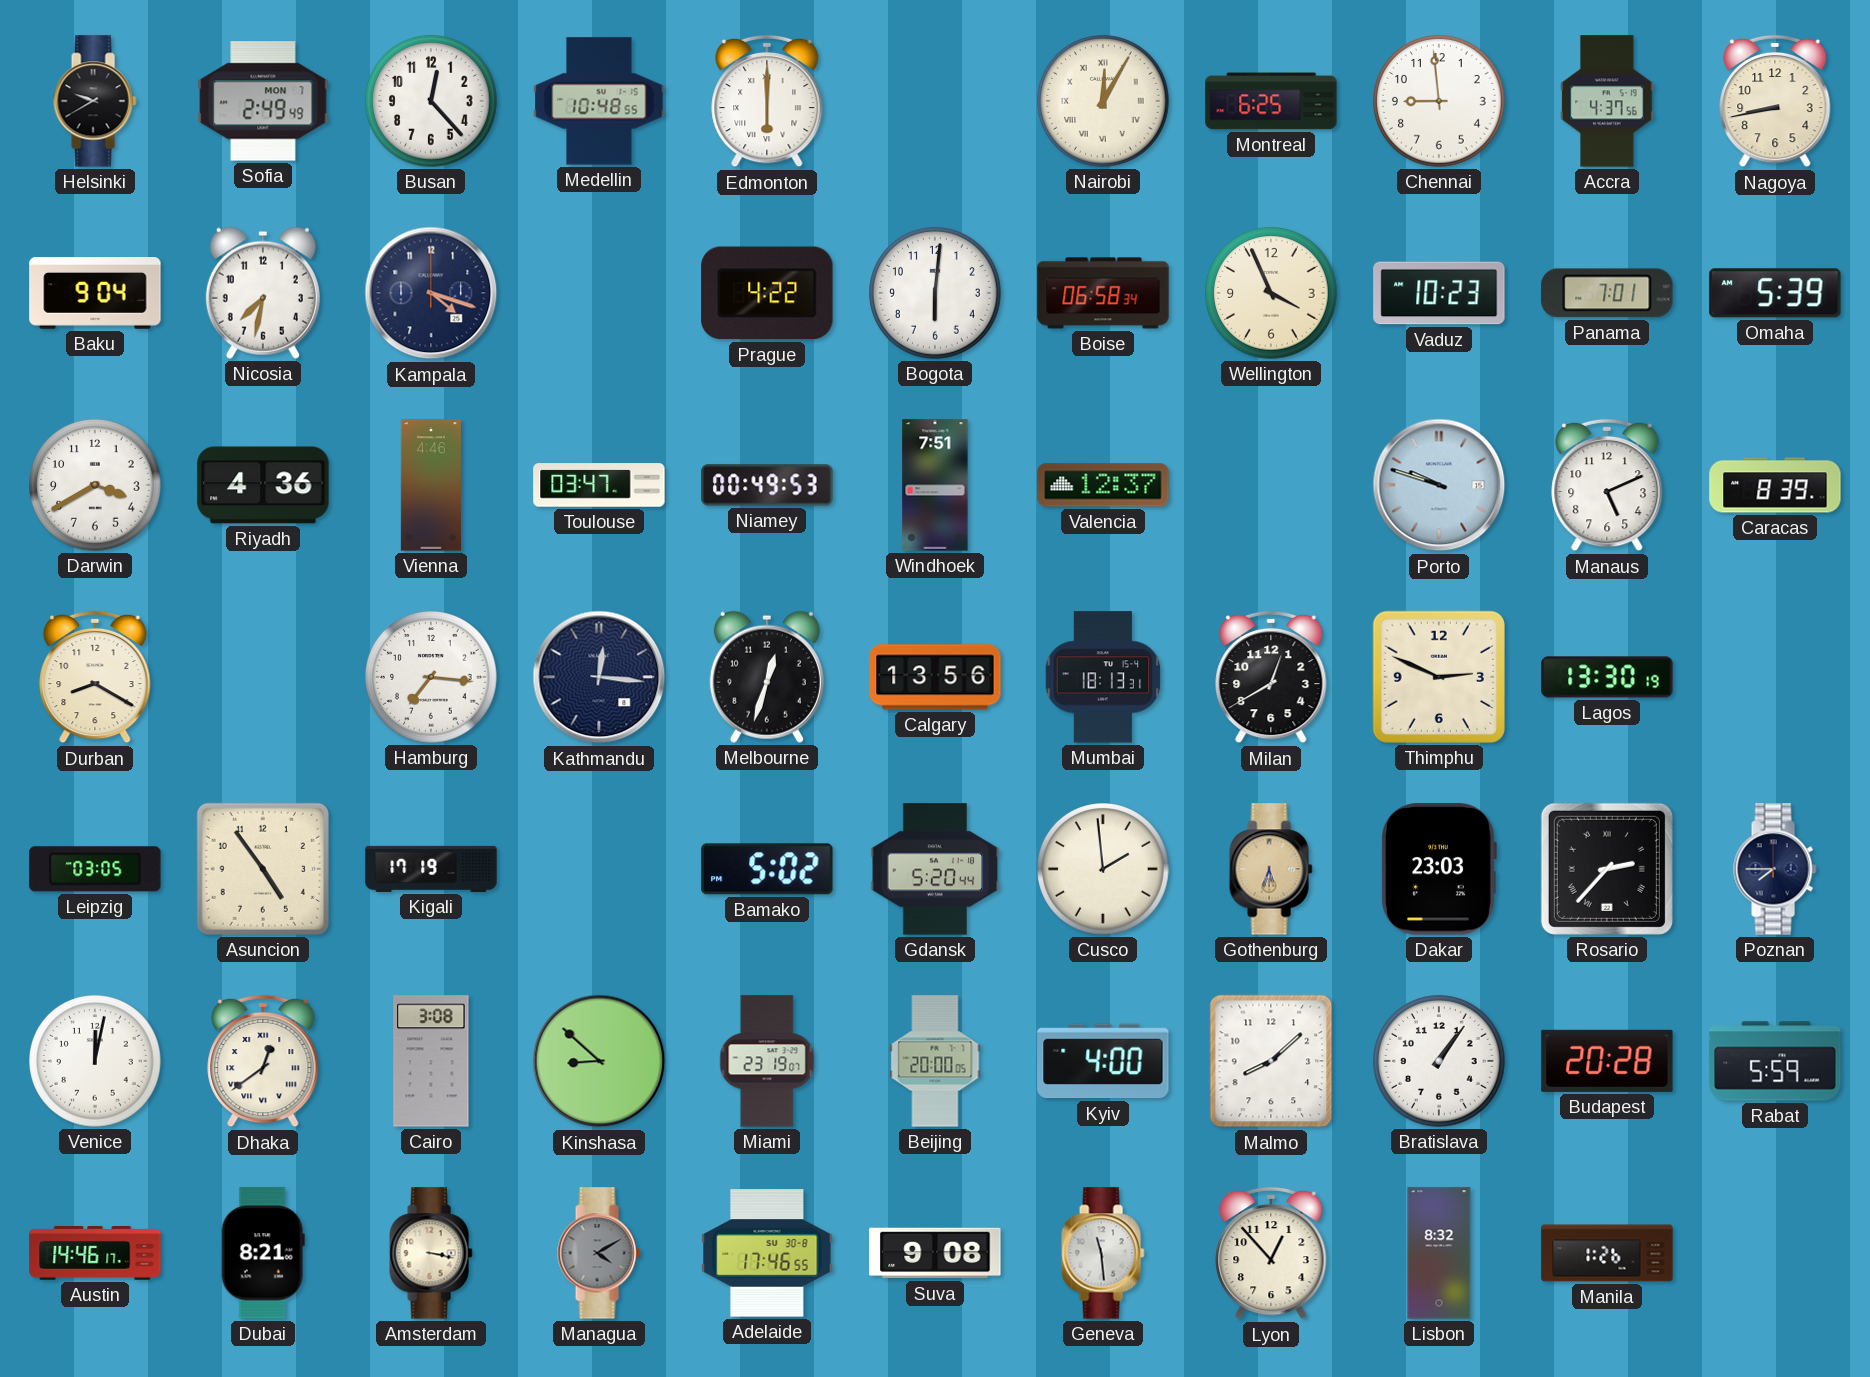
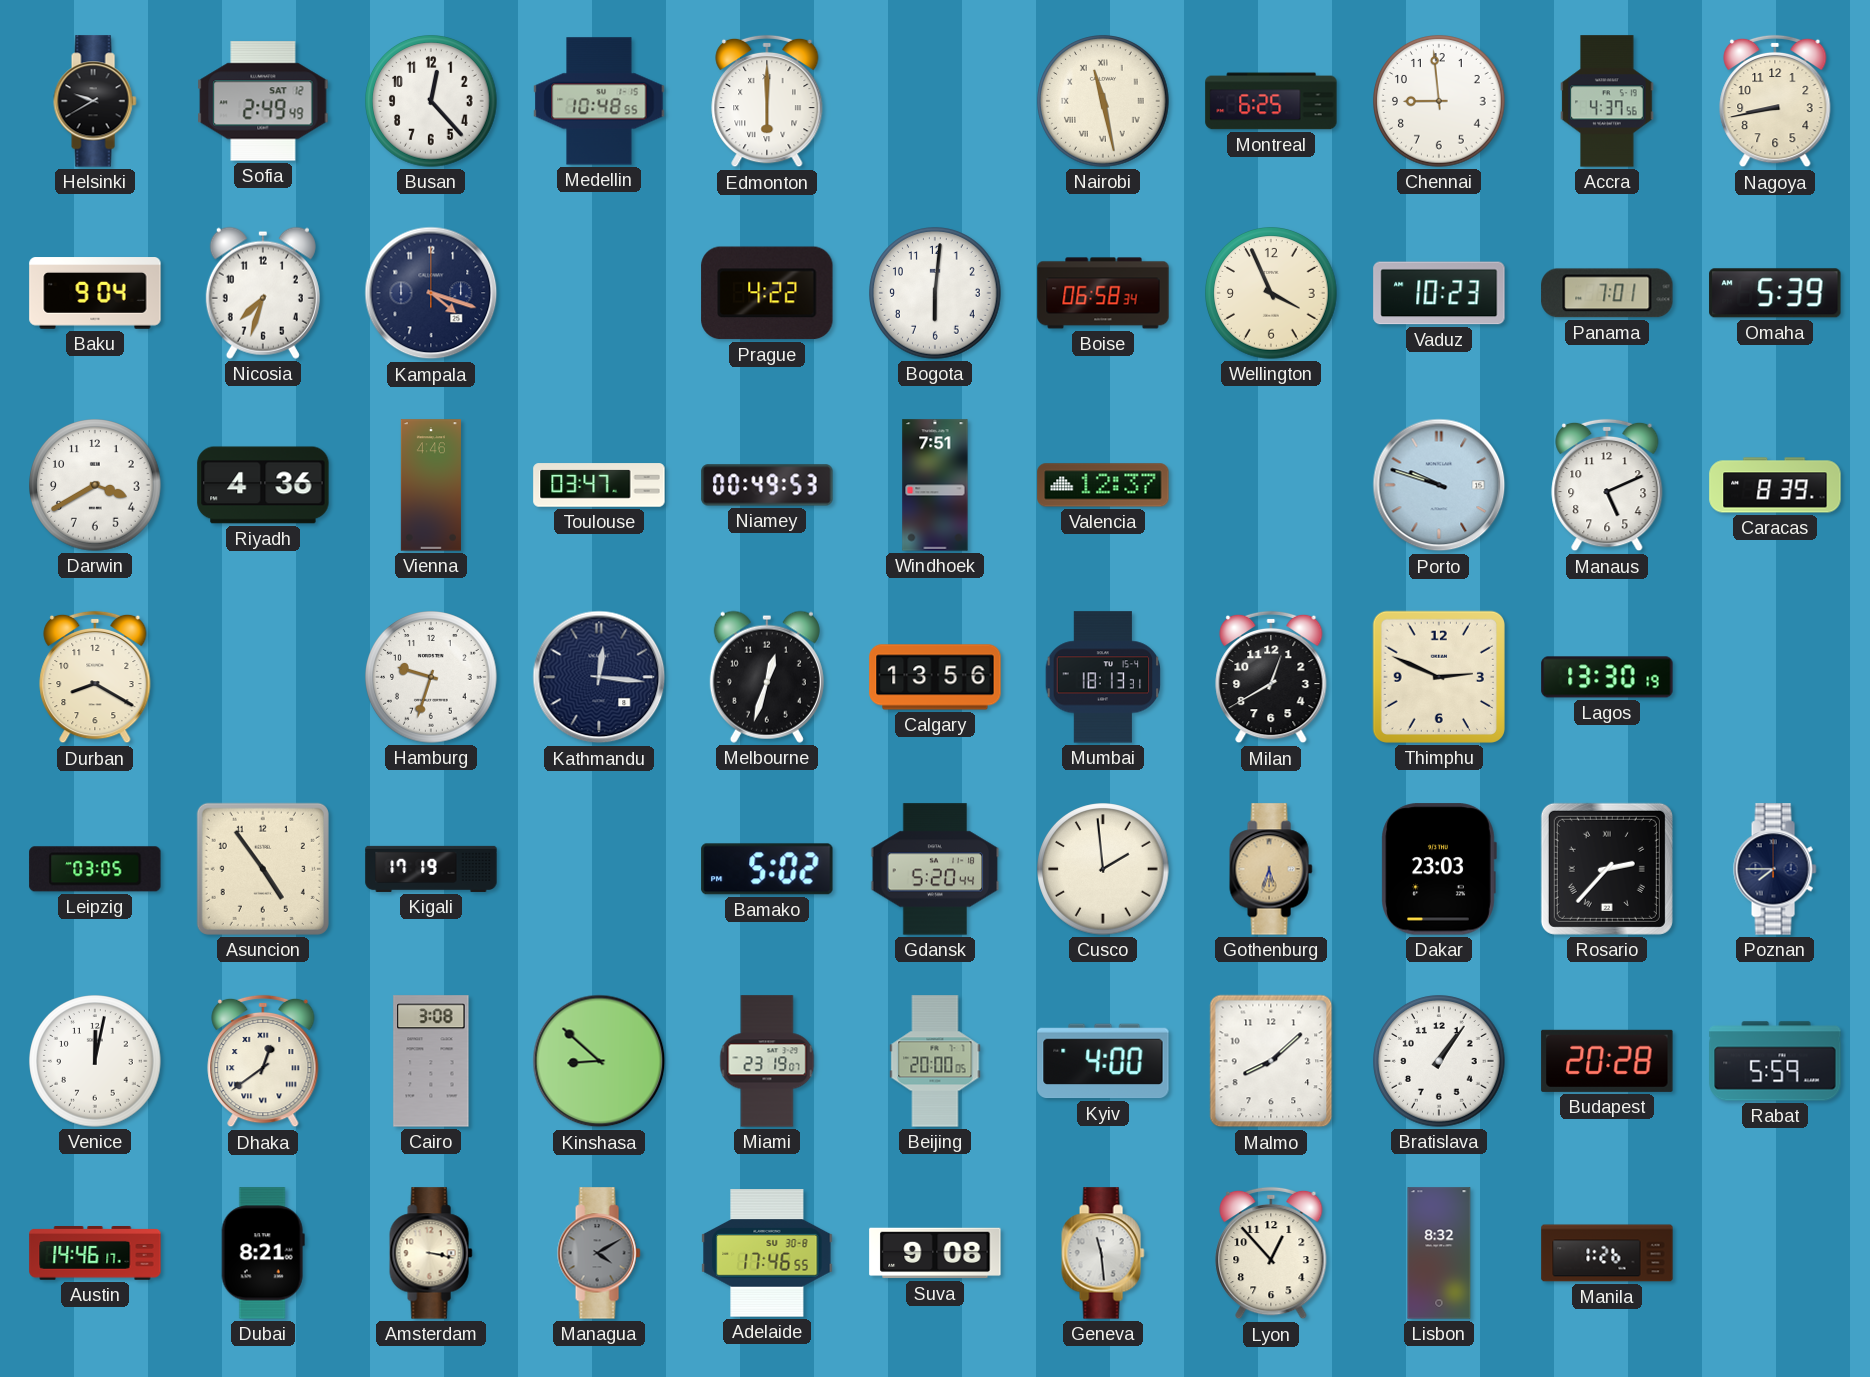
Sofia date: MON 7 -> SAT 12
Nairobi: 12:05 -> 11:28
Nicosia: 7:32 -> 7:33
Hamburg: 7:16 -> 9:33
